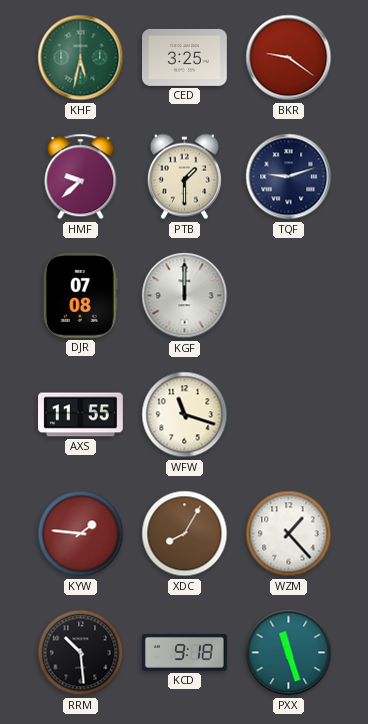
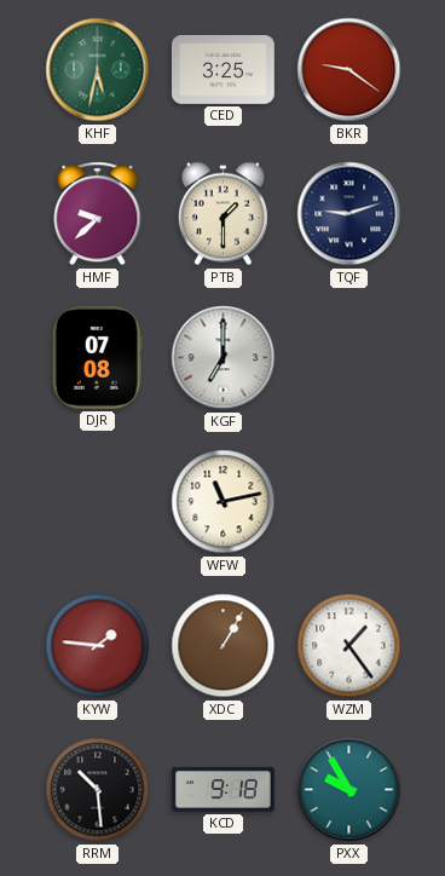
KGF: 12:00 -> 7:00
AXS: 11:55 -> none
WFW: 11:18 -> 11:13
XDC: 8:05 -> 1:05
WZM: 1:23 -> 1:24
PXX: 11:27 -> 9:55
